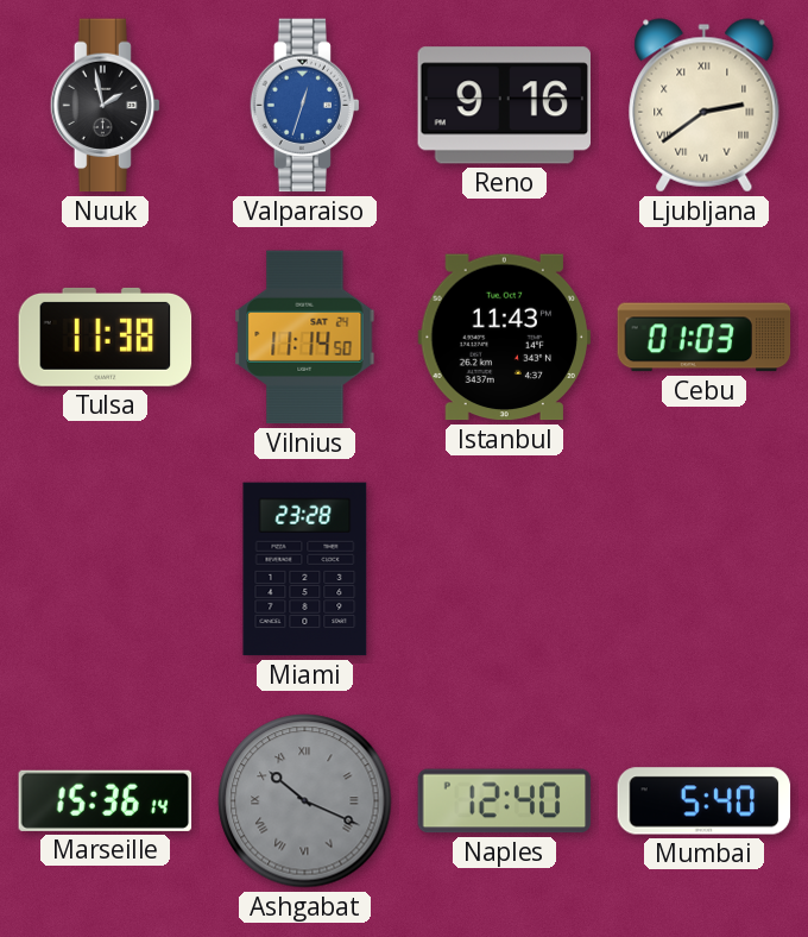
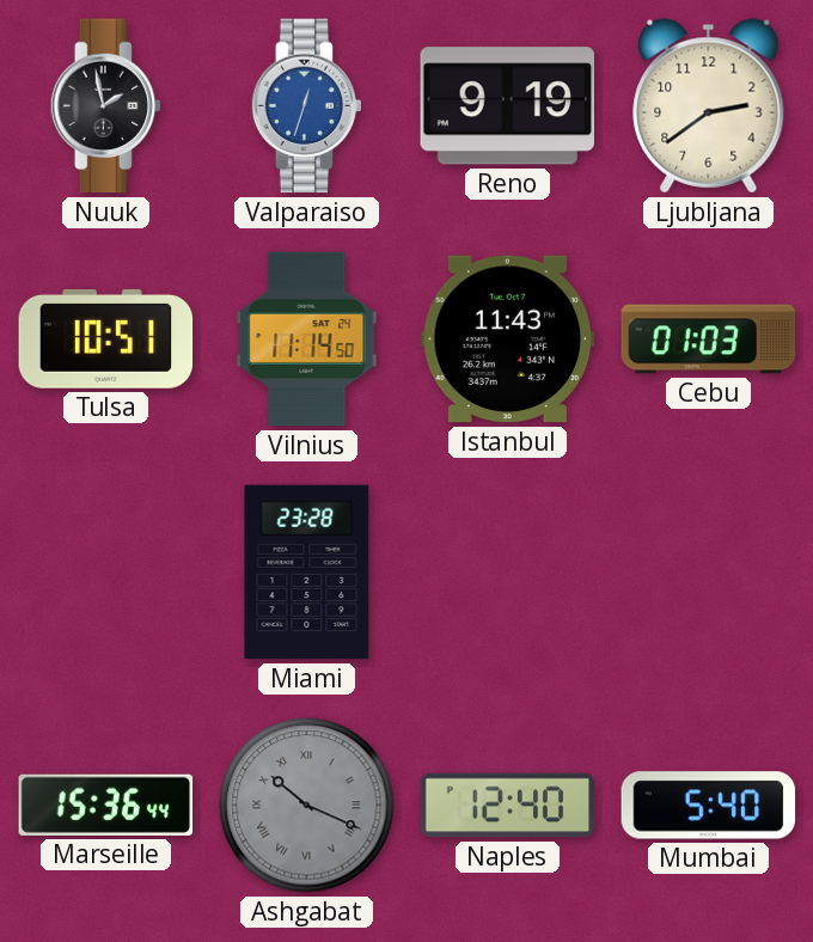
Reno: 9:16 -> 9:19
Ljubljana numerals: Roman -> Arabic
Tulsa: 11:38 -> 10:51
Marseille: 15:36:14 -> 15:36:44
